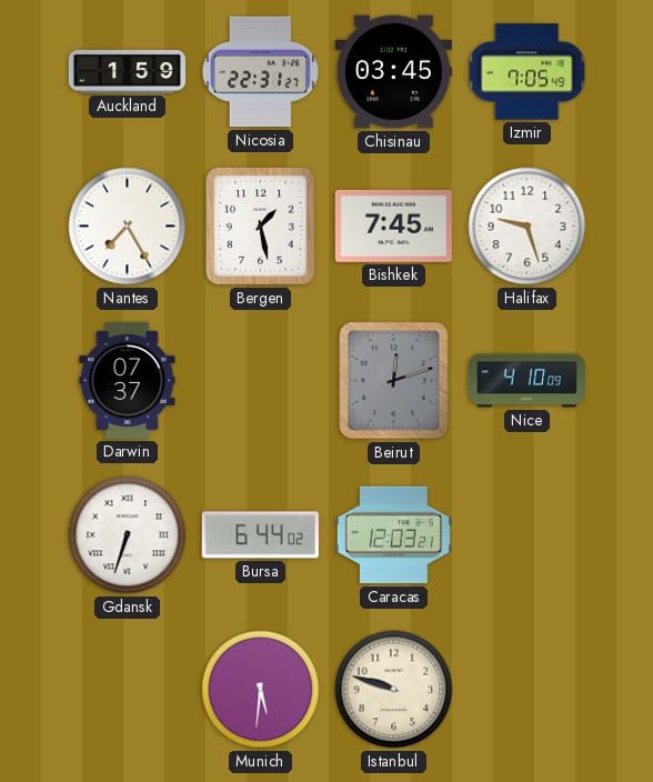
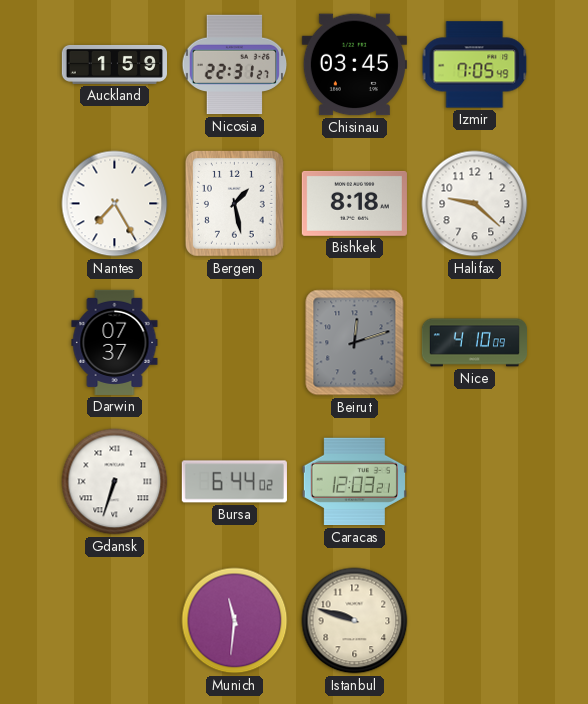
Bishkek: 7:45 -> 8:18
Halifax: 9:27 -> 9:22
Munich: 5:31 -> 11:31
